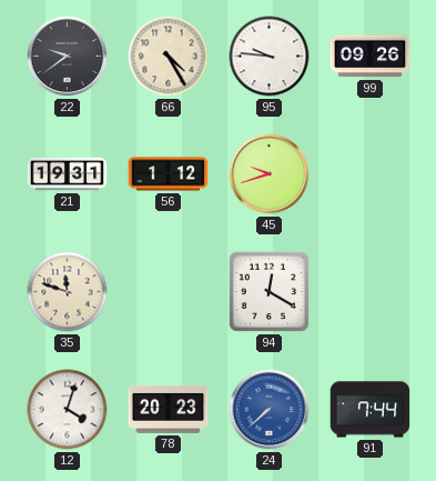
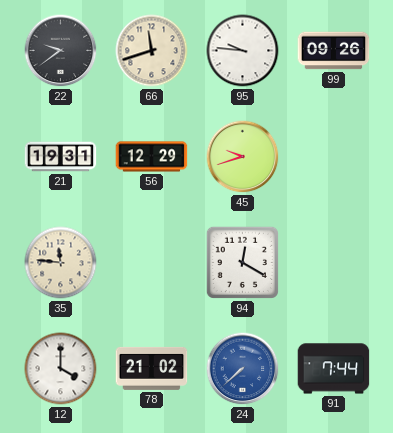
66: 4:25 -> 11:42
56: 1:12 -> 12:29
35: 11:48 -> 11:46
12: 4:03 -> 4:00
78: 20:23 -> 21:02
